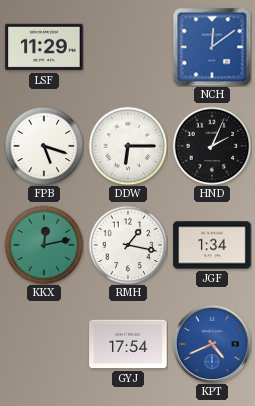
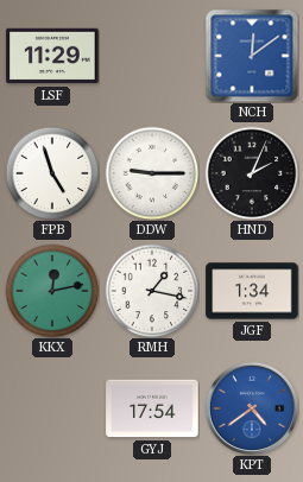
FPB: 5:18 -> 4:57
DDW: 6:15 -> 9:15
KPT: 4:41 -> 4:39
